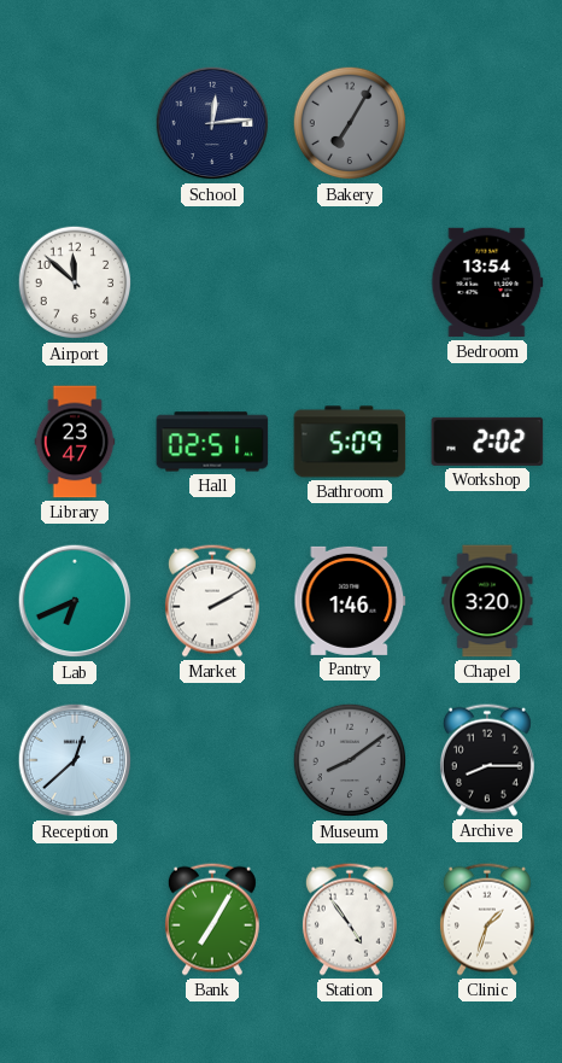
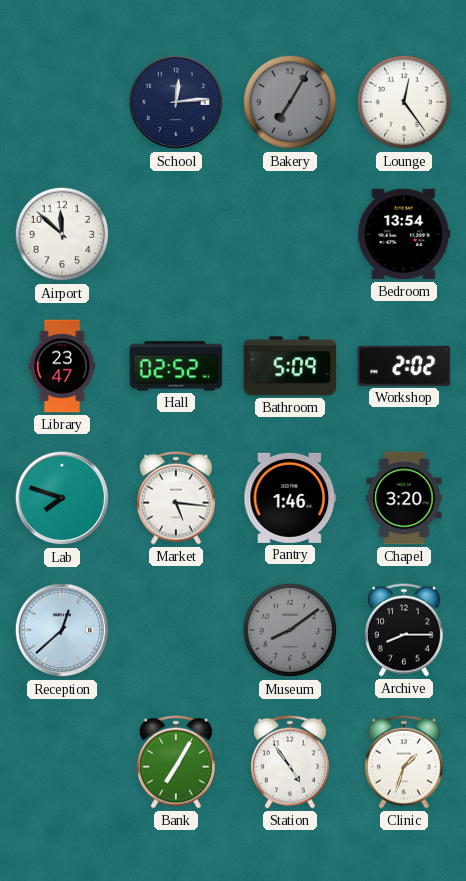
Lounge: none -> 12:24
Hall: 02:51 -> 02:52
Lab: 6:41 -> 7:48
Market: 2:10 -> 5:16
